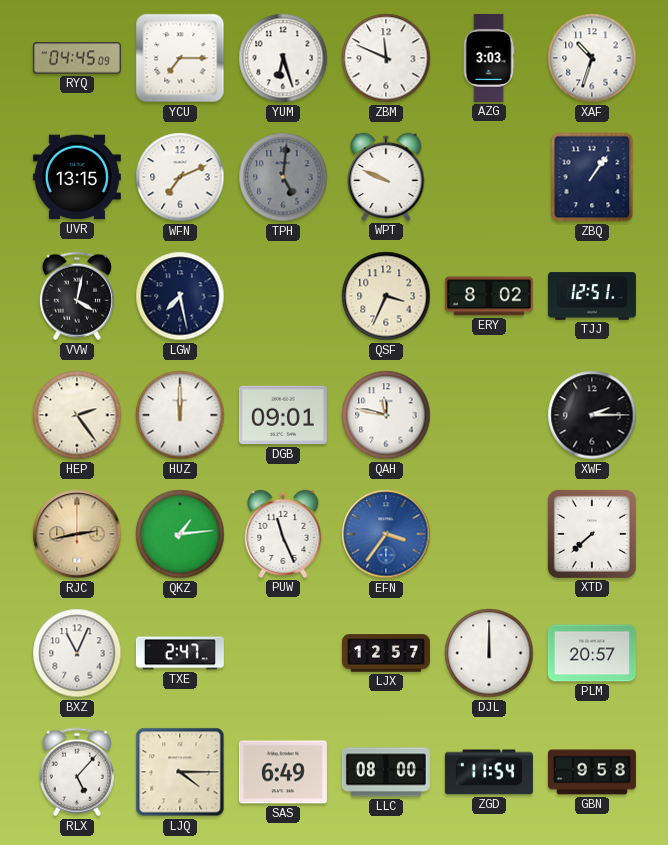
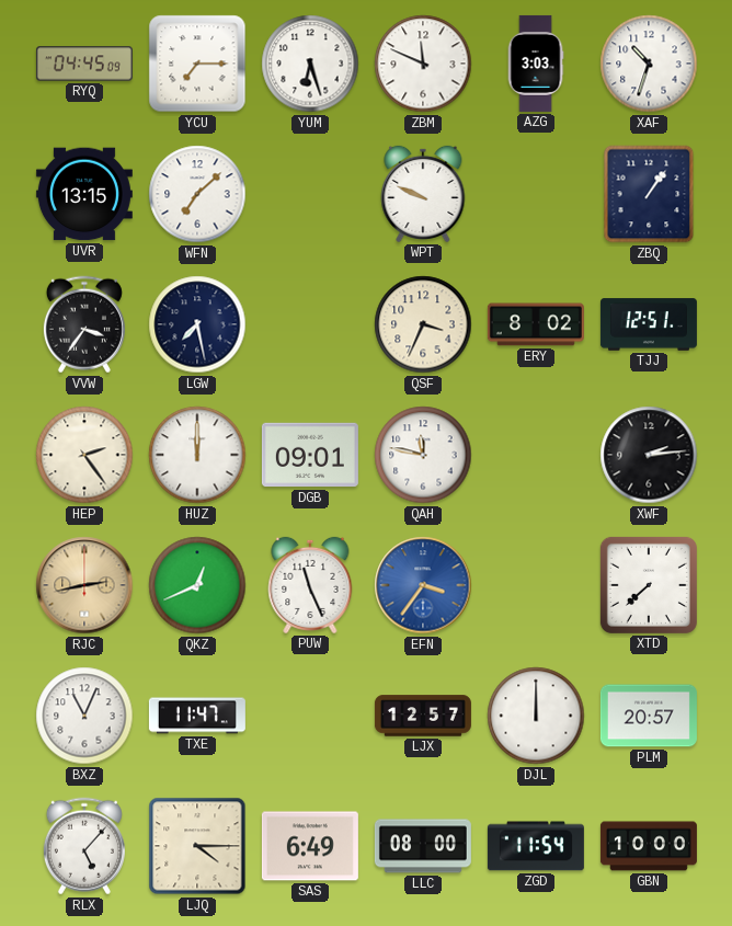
WFN: 7:11 -> 7:08
TPH: 5:01 -> none
VVW: 4:02 -> 3:36
XWF: 2:15 -> 2:14
QKZ: 1:14 -> 12:41
TXE: 2:47 -> 11:47
GBN: 9:58 -> 10:00
